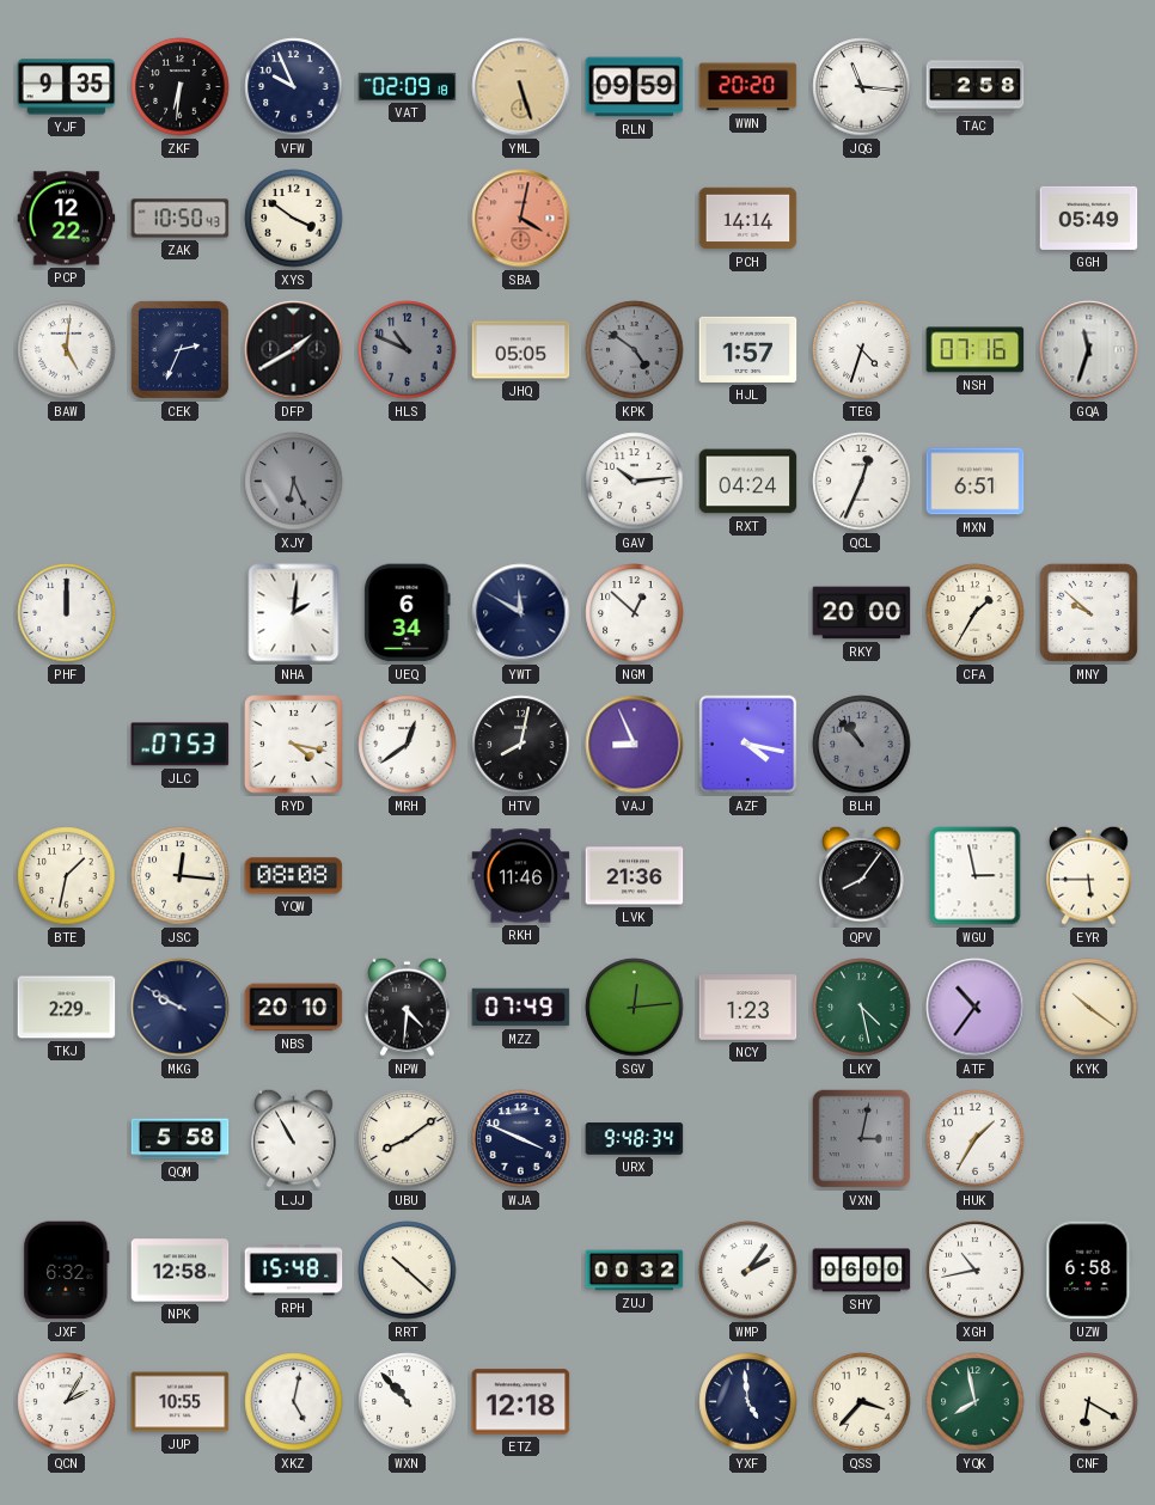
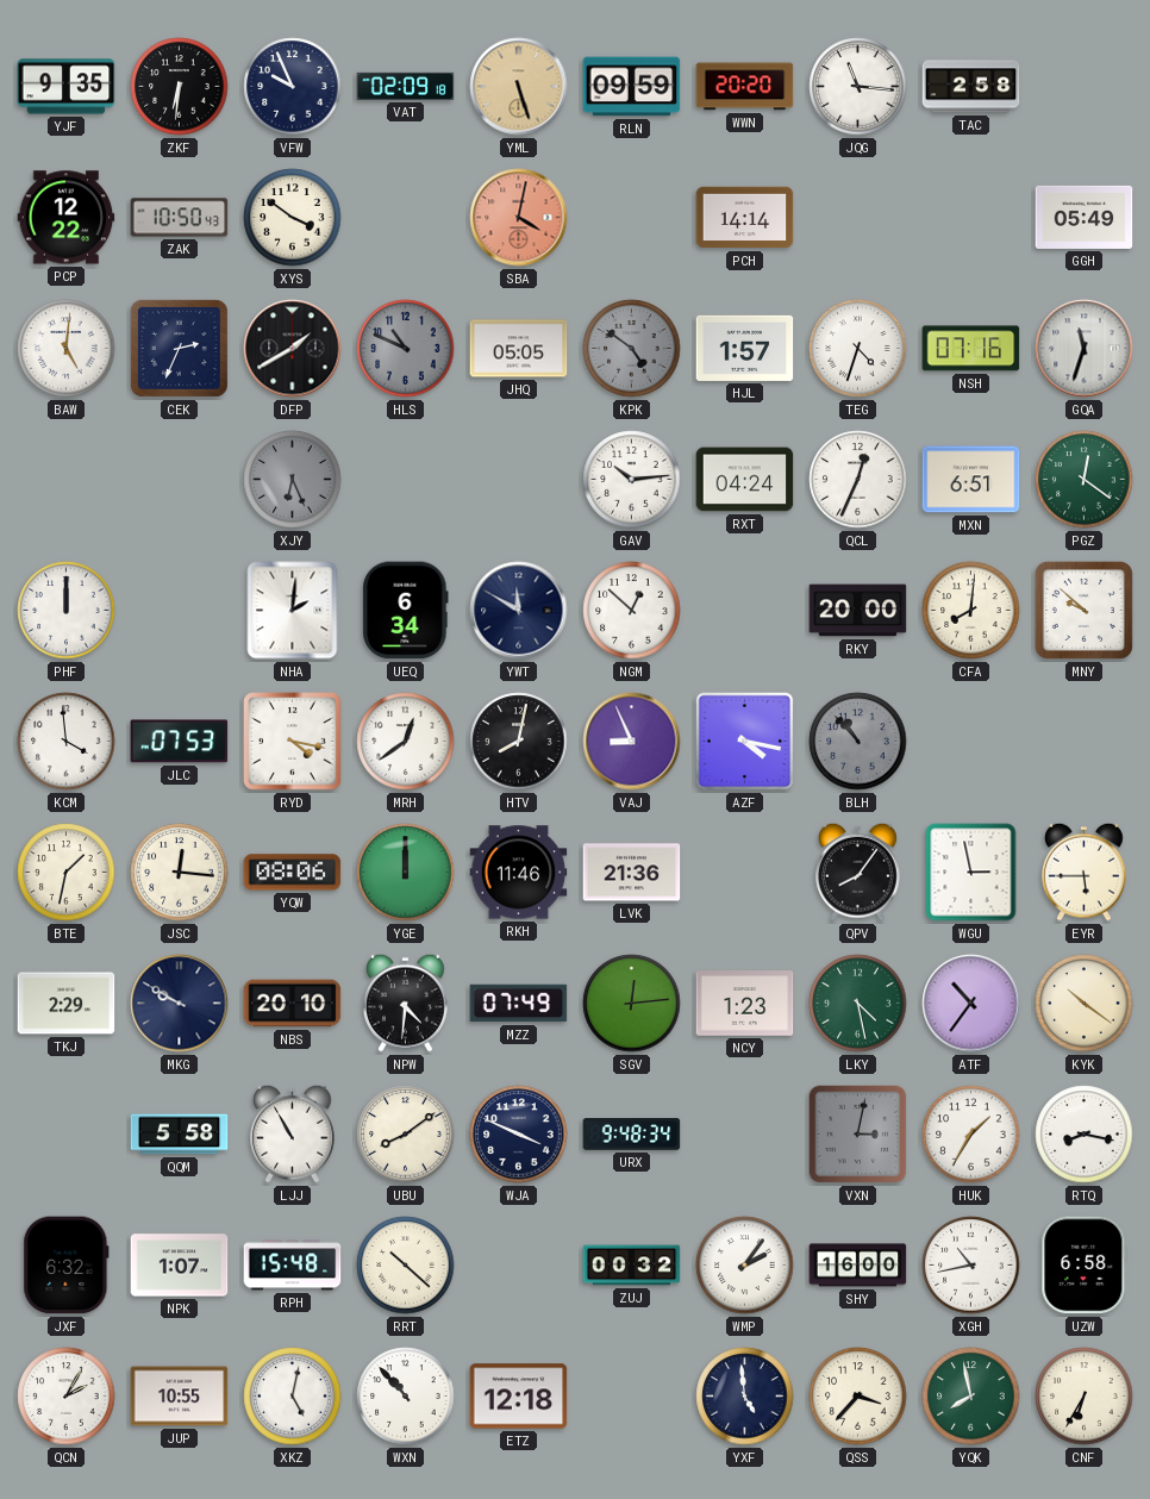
PGZ: none -> 12:21
CFA: 1:35 -> 8:01
KCM: none -> 3:59
YQW: 08:08 -> 08:06
YGE: none -> 12:00
RTQ: none -> 8:17
NPK: 12:58 -> 1:07
SHY: 06:00 -> 16:00
CNF: 6:20 -> 6:35
